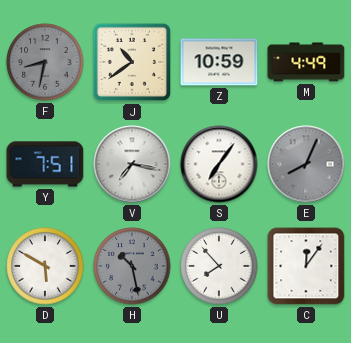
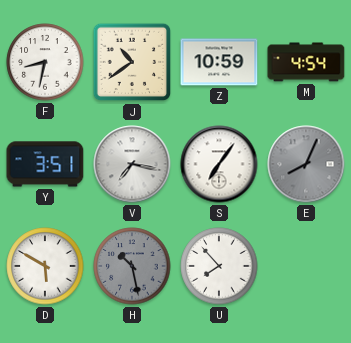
F dial: grey -> white
M: 4:49 -> 4:54
Y: 7:51 -> 3:51
C: 12:06 -> none
